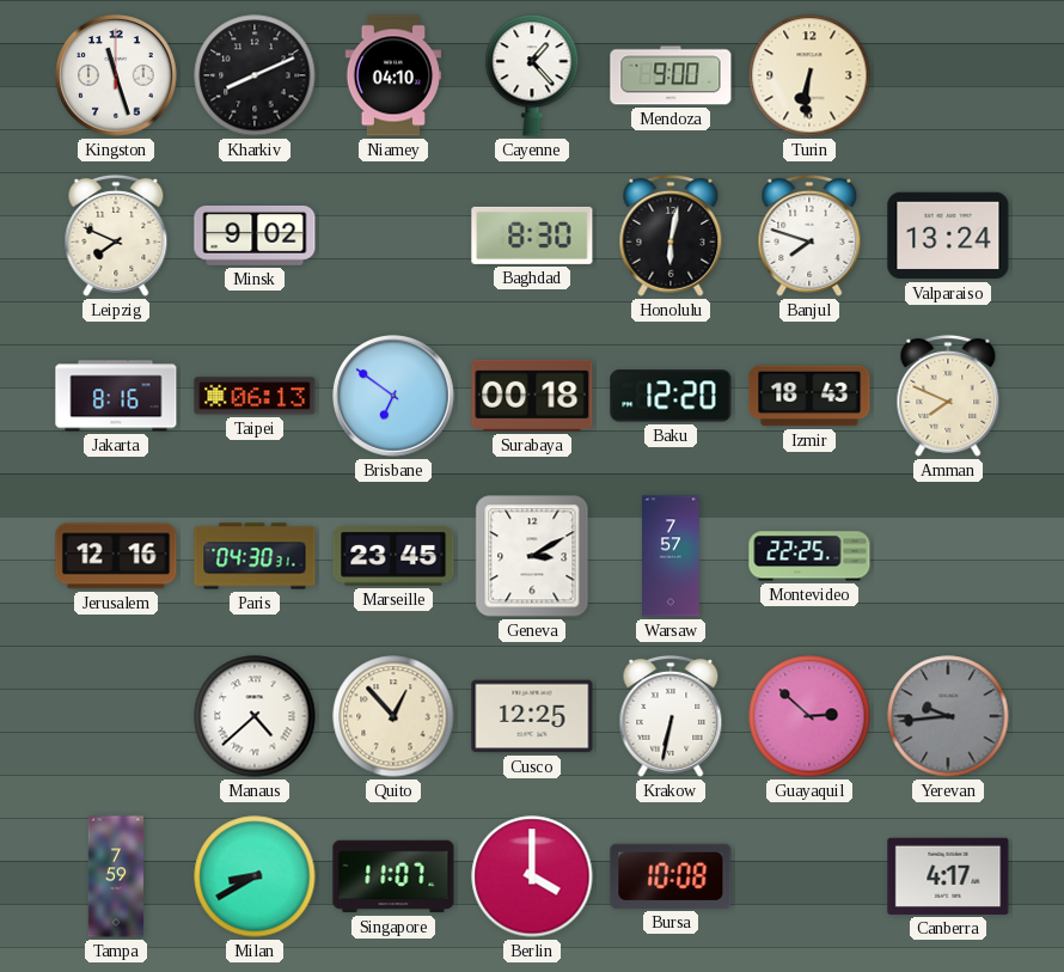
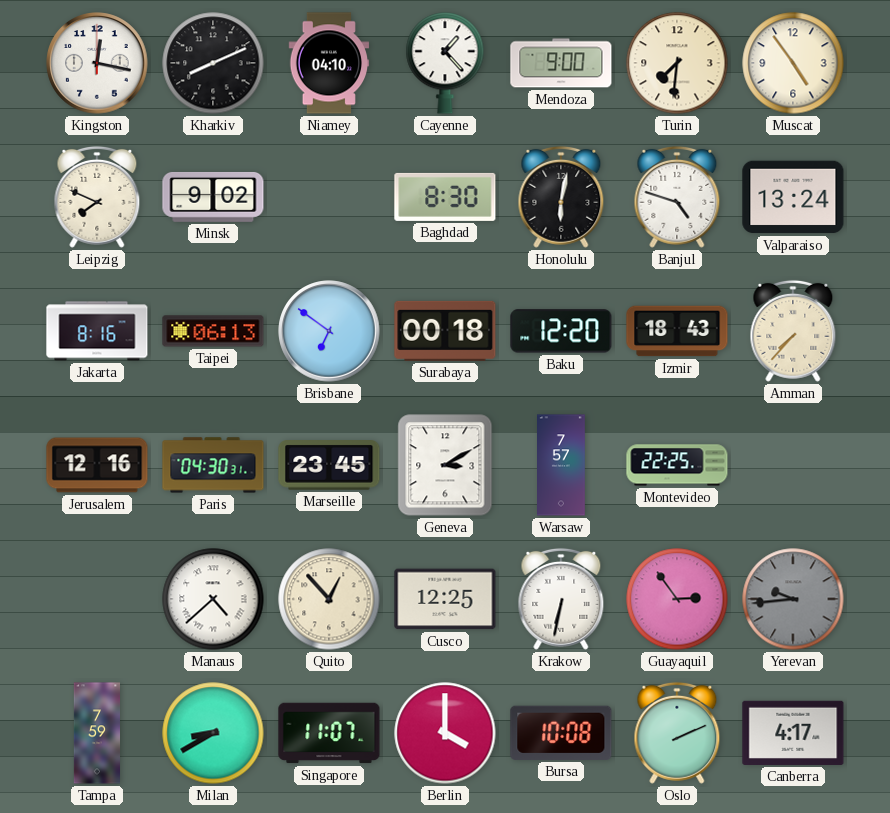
Kingston: 11:27 -> 12:17
Turin: 6:31 -> 7:31
Muscat: none -> 4:54
Banjul: 7:48 -> 4:48
Amman: 7:49 -> 7:37
Guayaquil: 2:52 -> 2:54
Oslo: none -> 2:11
